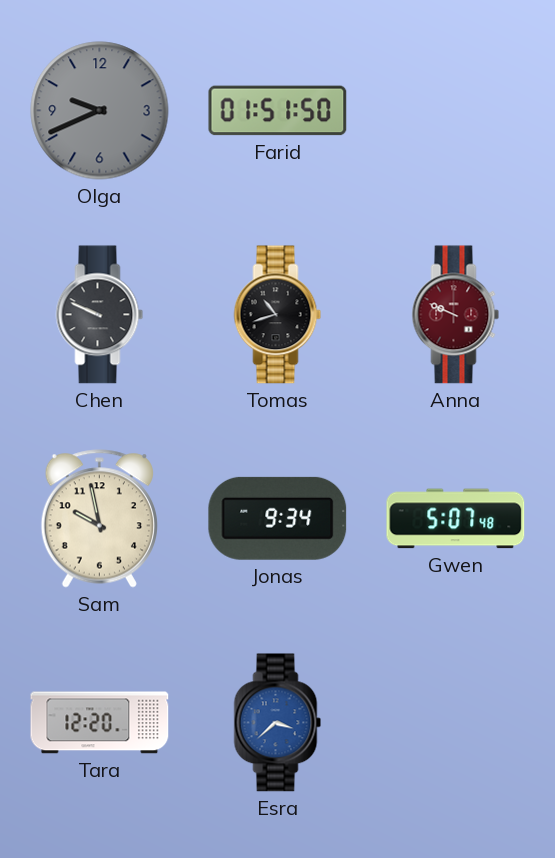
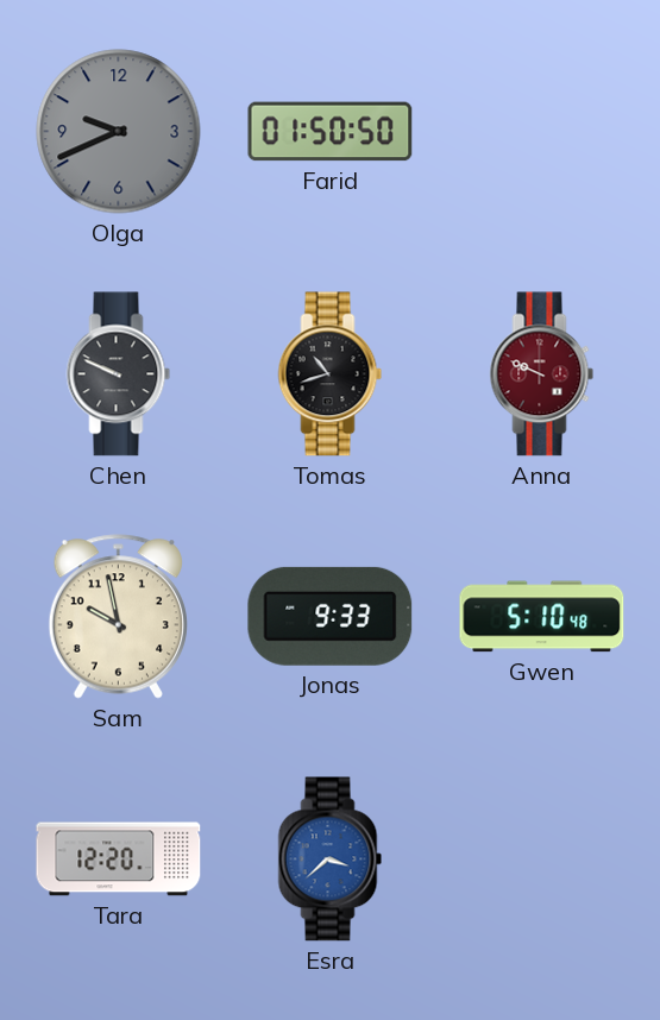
Farid: 01:51 -> 01:50
Jonas: 9:34 -> 9:33
Gwen: 5:07 -> 5:10
